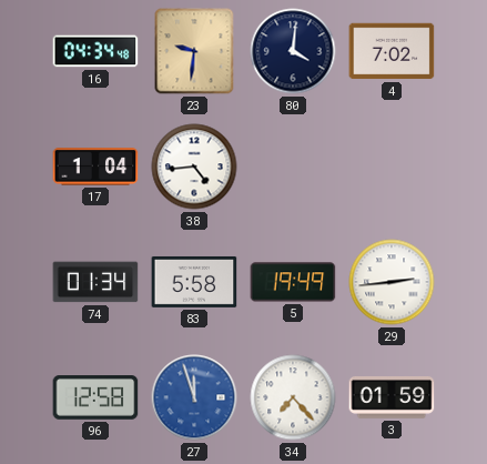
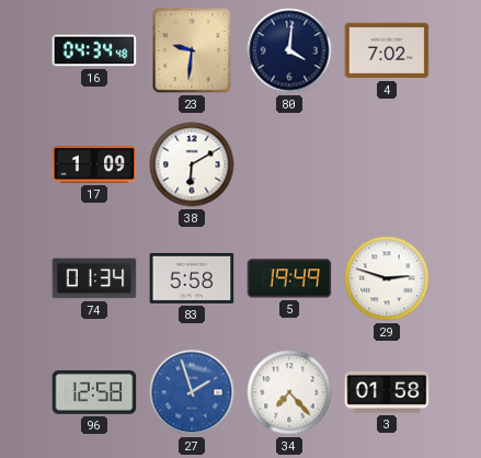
17: 1:04 -> 1:09
38: 4:44 -> 6:10
29: 2:44 -> 2:48
27: 11:57 -> 1:57
3: 01:59 -> 01:58
